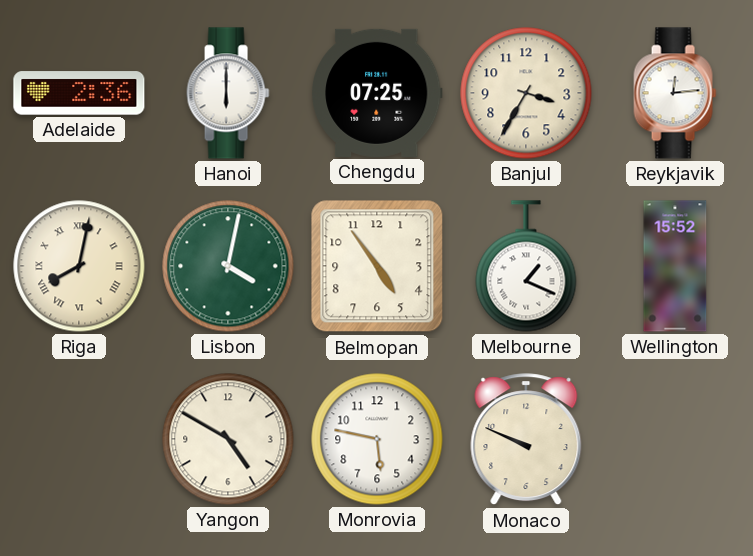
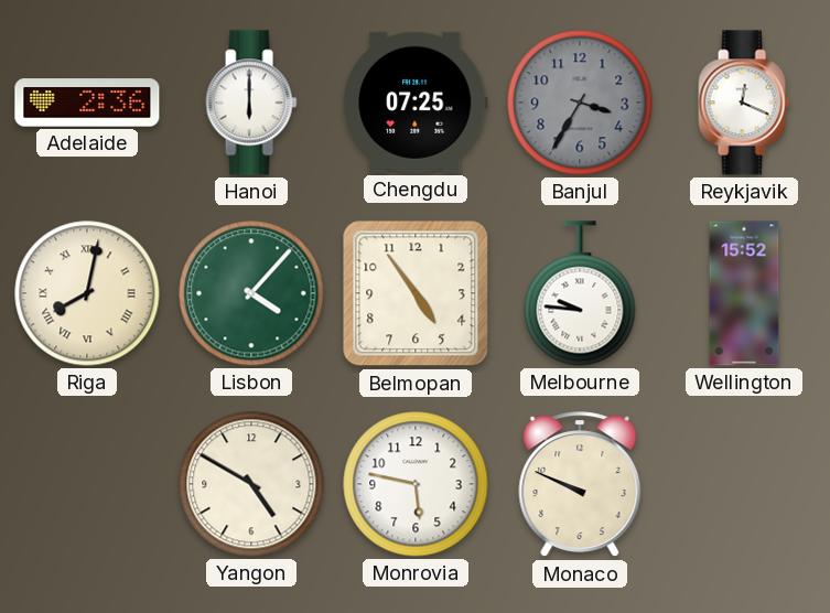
Banjul dial: cream -> grey
Reykjavik: 12:14 -> 12:19
Lisbon: 4:02 -> 4:07
Melbourne: 1:19 -> 9:46
